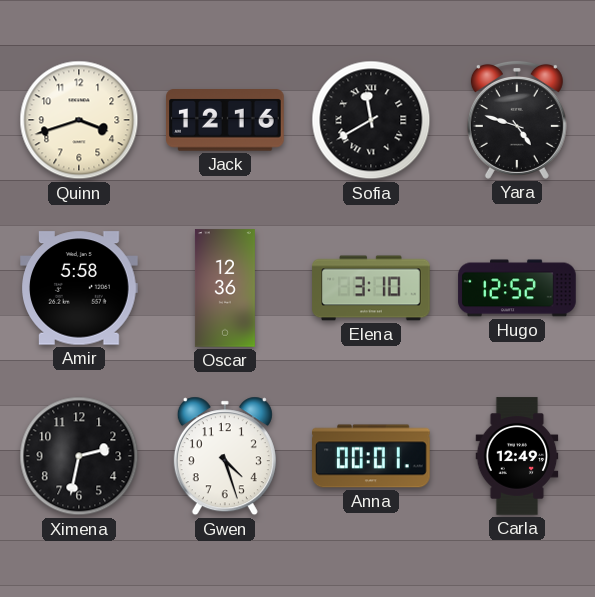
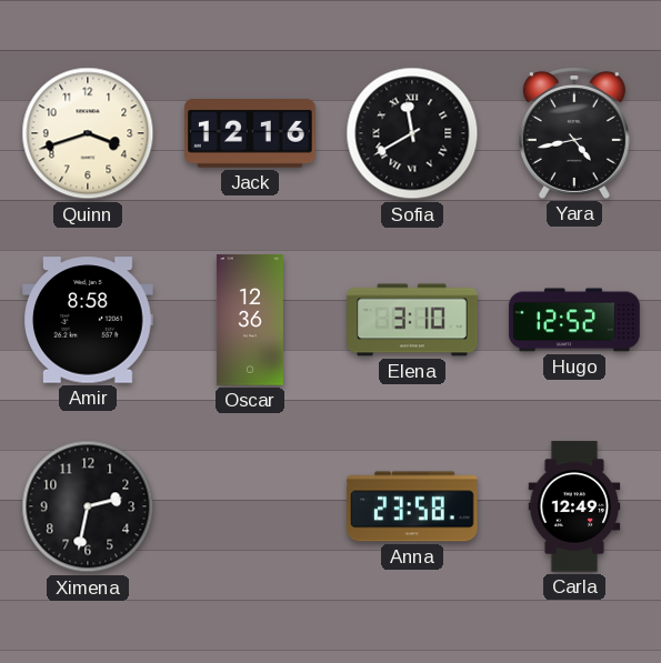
Yara: 4:48 -> 4:43
Amir: 5:58 -> 8:58
Gwen: 4:27 -> none
Anna: 00:01 -> 23:58
